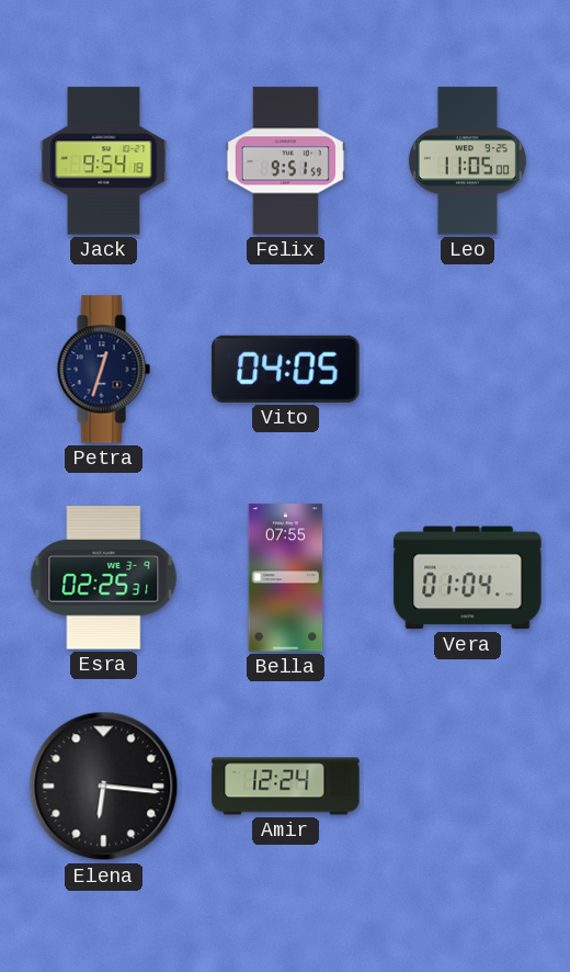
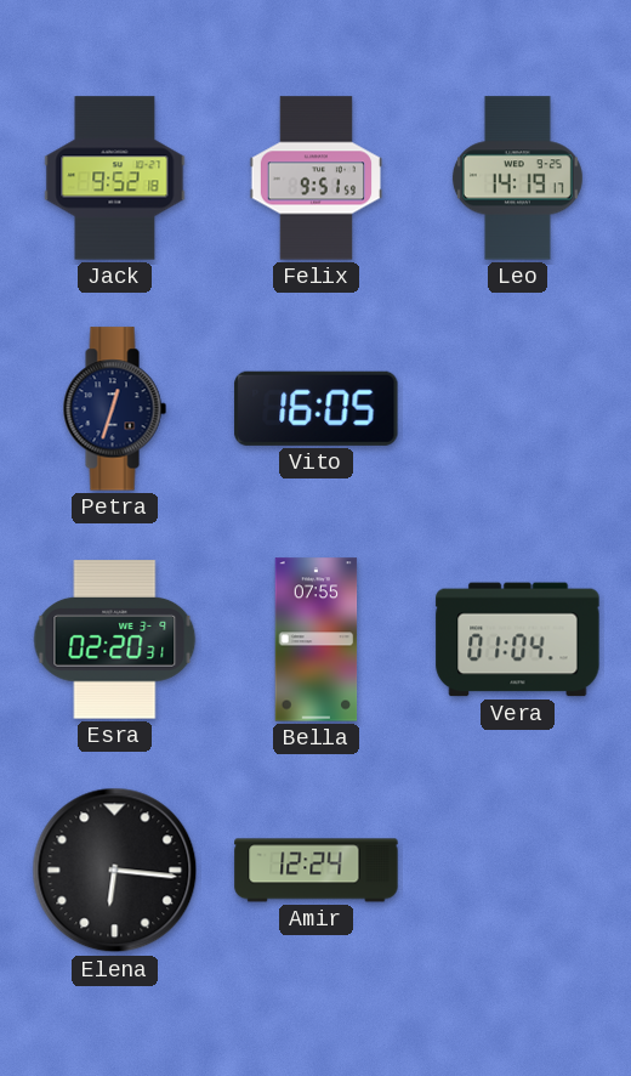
Jack: 9:54 -> 9:52
Leo: 11:05 -> 14:19
Vito: 04:05 -> 16:05
Esra: 02:25 -> 02:20
